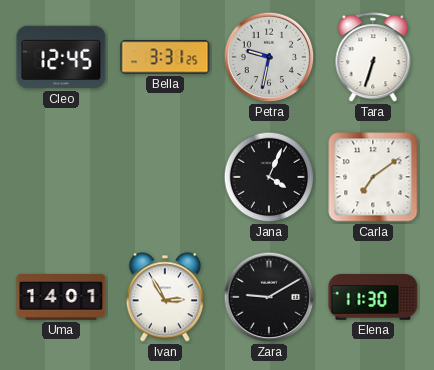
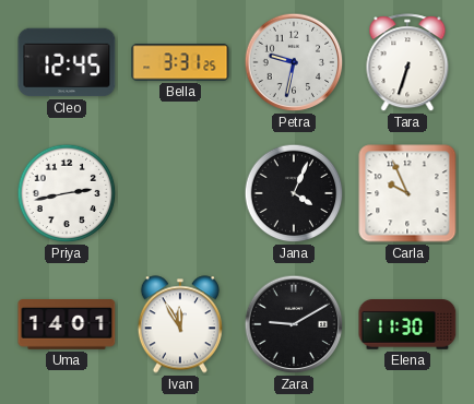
Priya: none -> 2:43
Carla: 7:09 -> 9:56
Ivan: 2:55 -> 11:55
